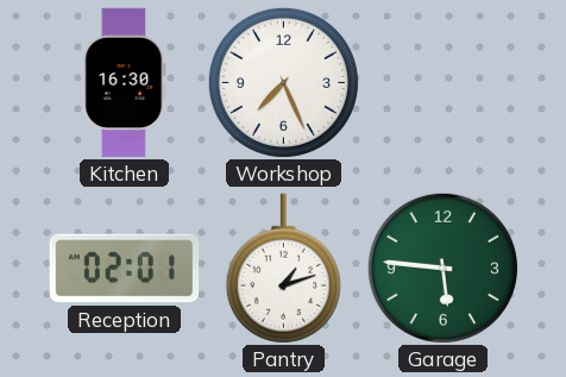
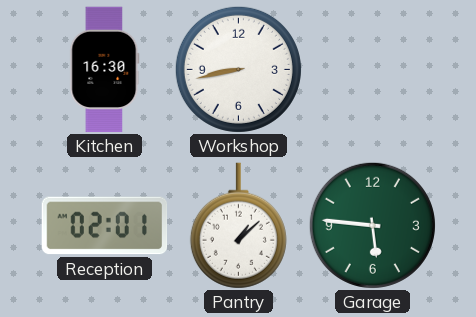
Workshop: 7:26 -> 8:43
Pantry: 1:12 -> 1:08
